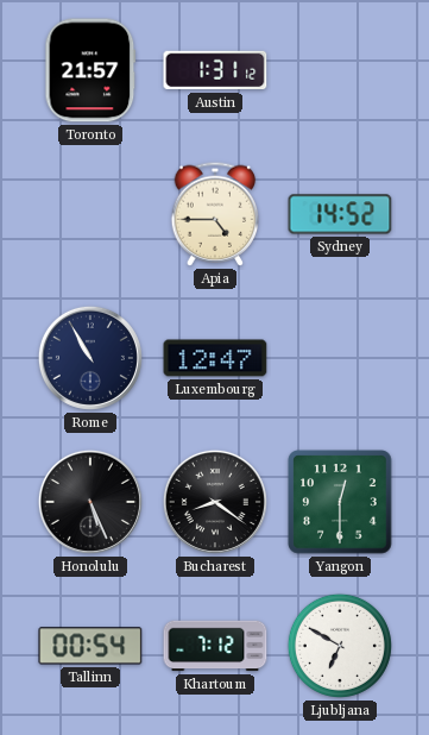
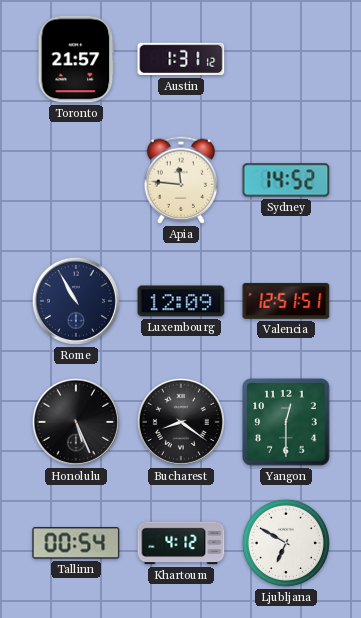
Apia: 4:45 -> 11:46
Luxembourg: 12:47 -> 12:09
Valencia: none -> 12:51
Khartoum: 7:12 -> 4:12
